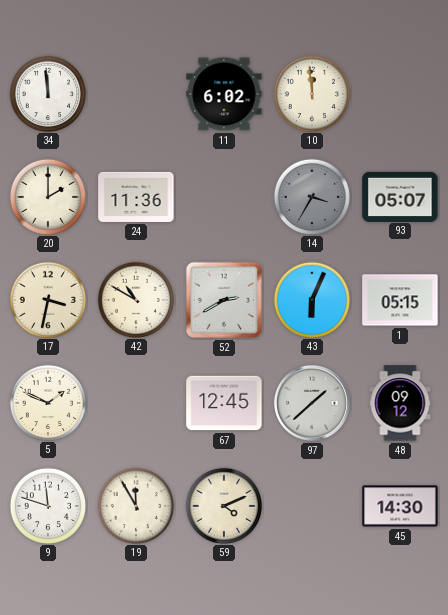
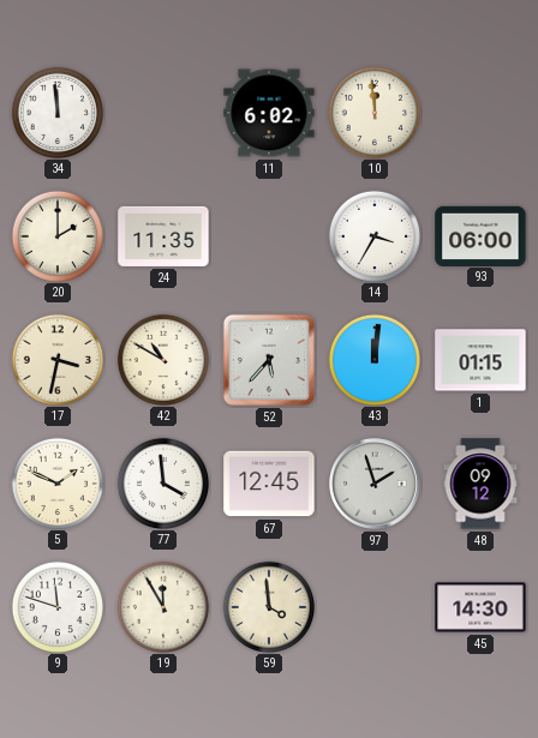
24: 11:36 -> 11:35
14 dial: grey -> white
93: 05:07 -> 06:00
52: 2:40 -> 5:37
43: 6:04 -> 12:01
1: 05:15 -> 01:15
77: none -> 3:59
97: 1:38 -> 1:57
59: 4:11 -> 3:59
